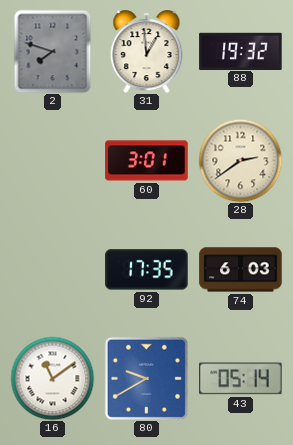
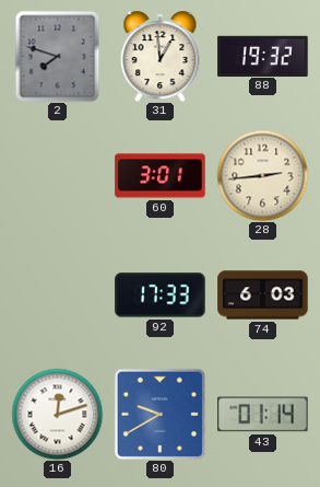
28: 2:39 -> 2:44
92: 17:35 -> 17:33
16: 11:09 -> 12:12
43: 05:14 -> 01:14
